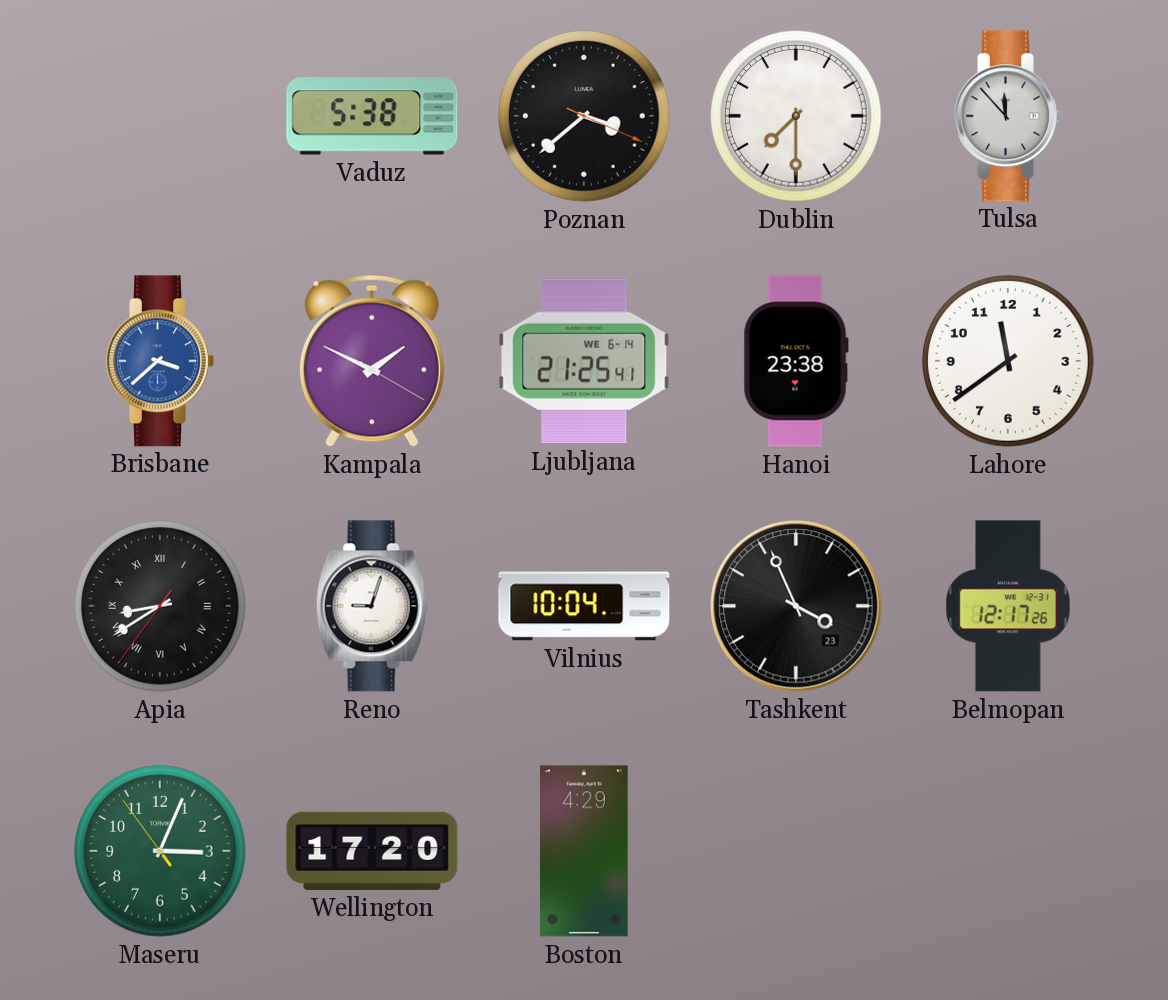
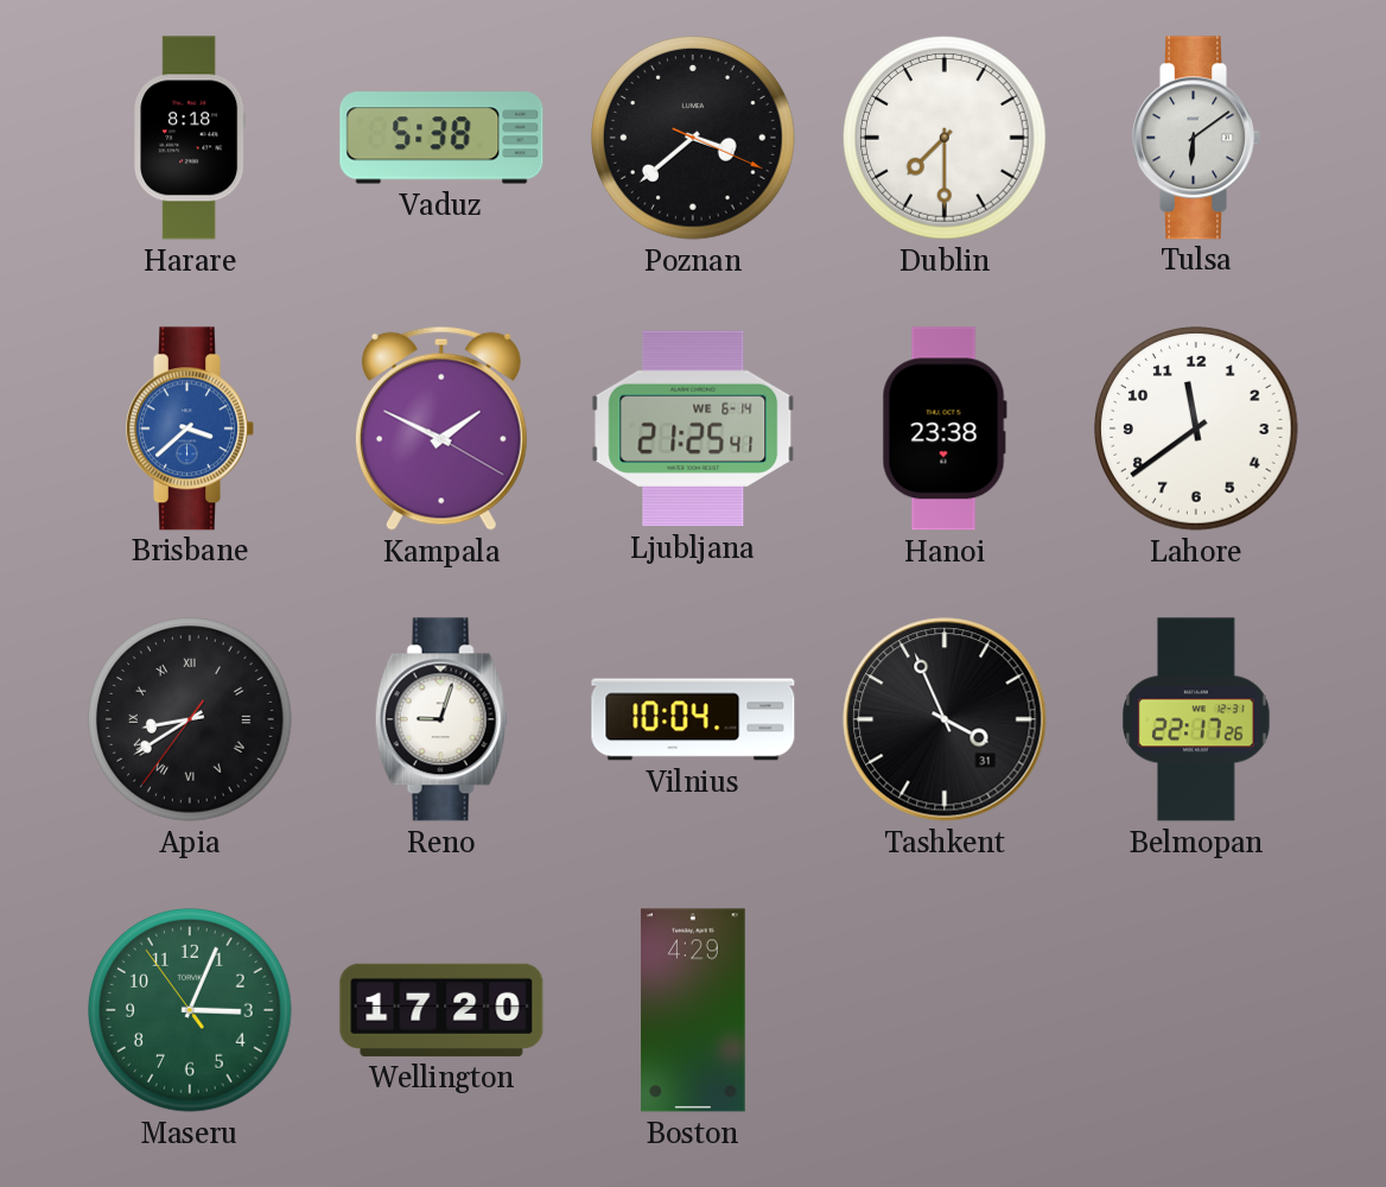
Harare: none -> 8:18
Tulsa: 11:53 -> 6:09
Tashkent date: 23 -> 31
Belmopan: 12:17 -> 22:17
